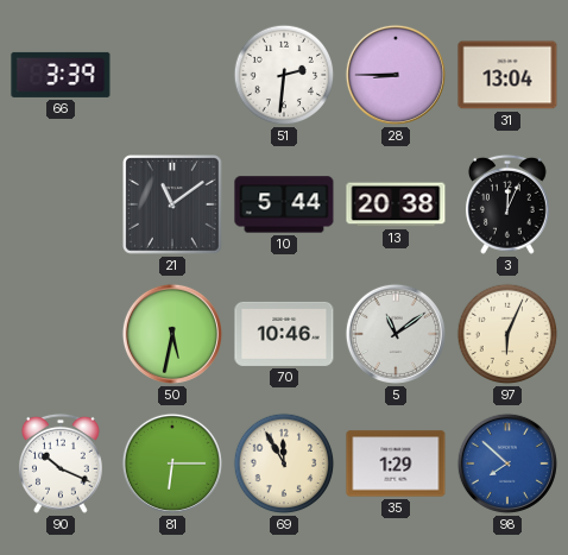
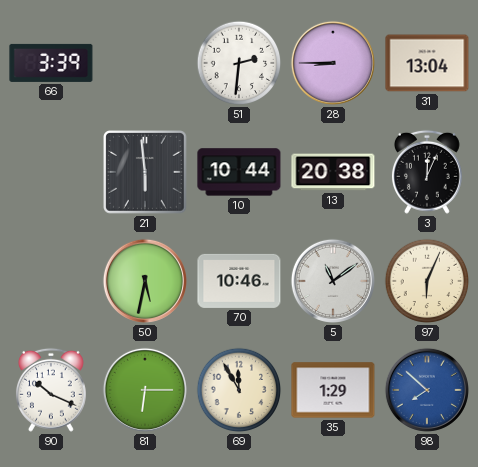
21: 11:09 -> 5:59
10: 5:44 -> 10:44
